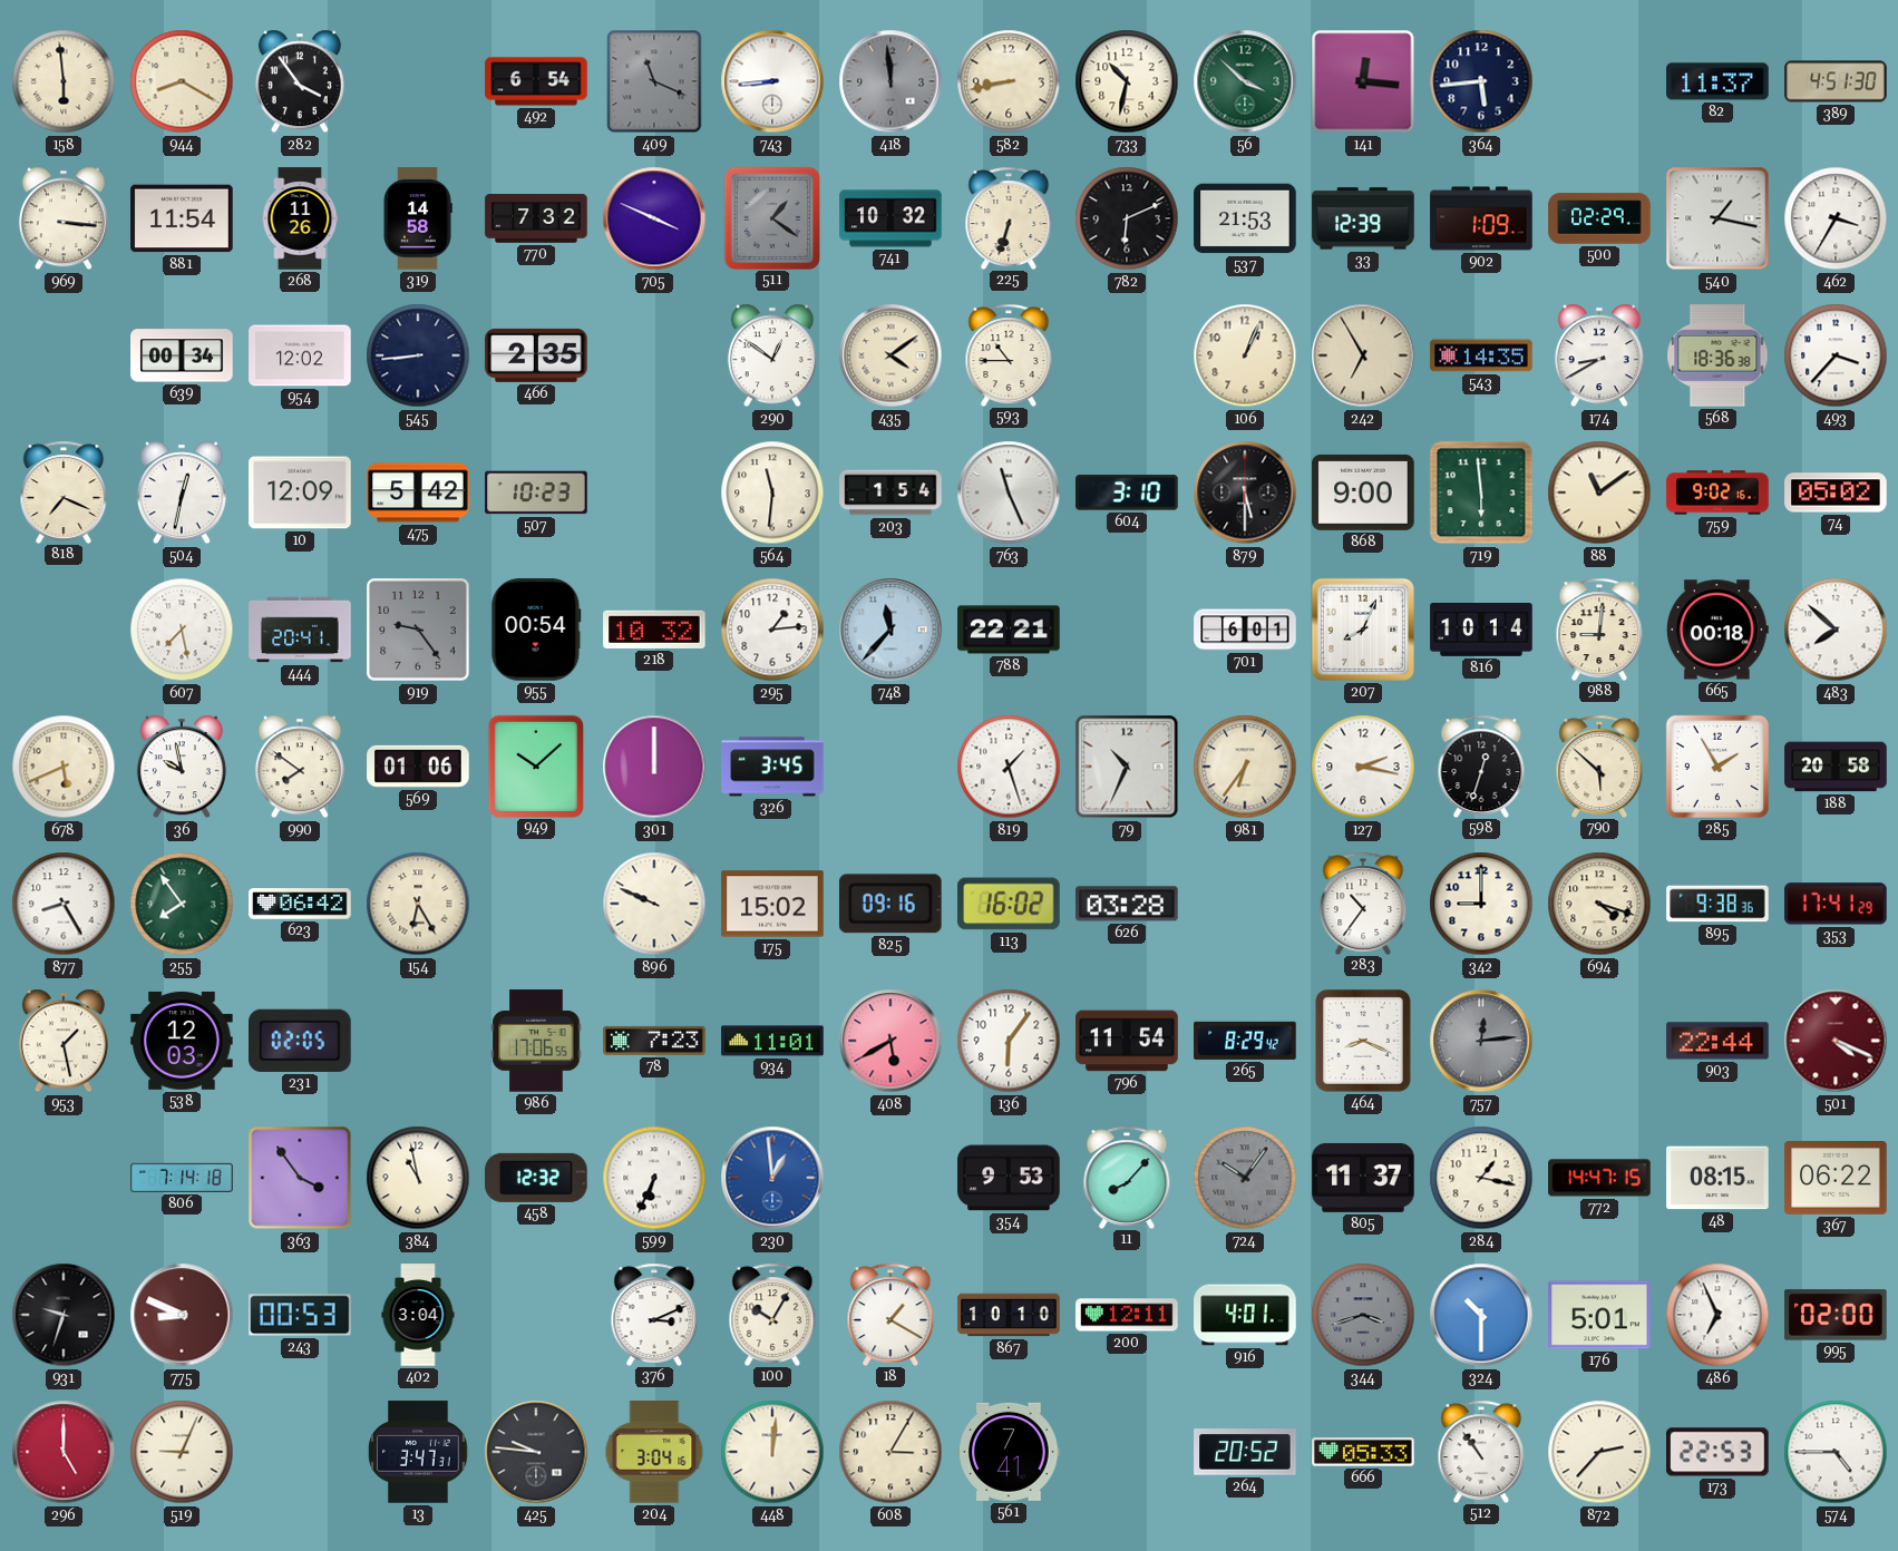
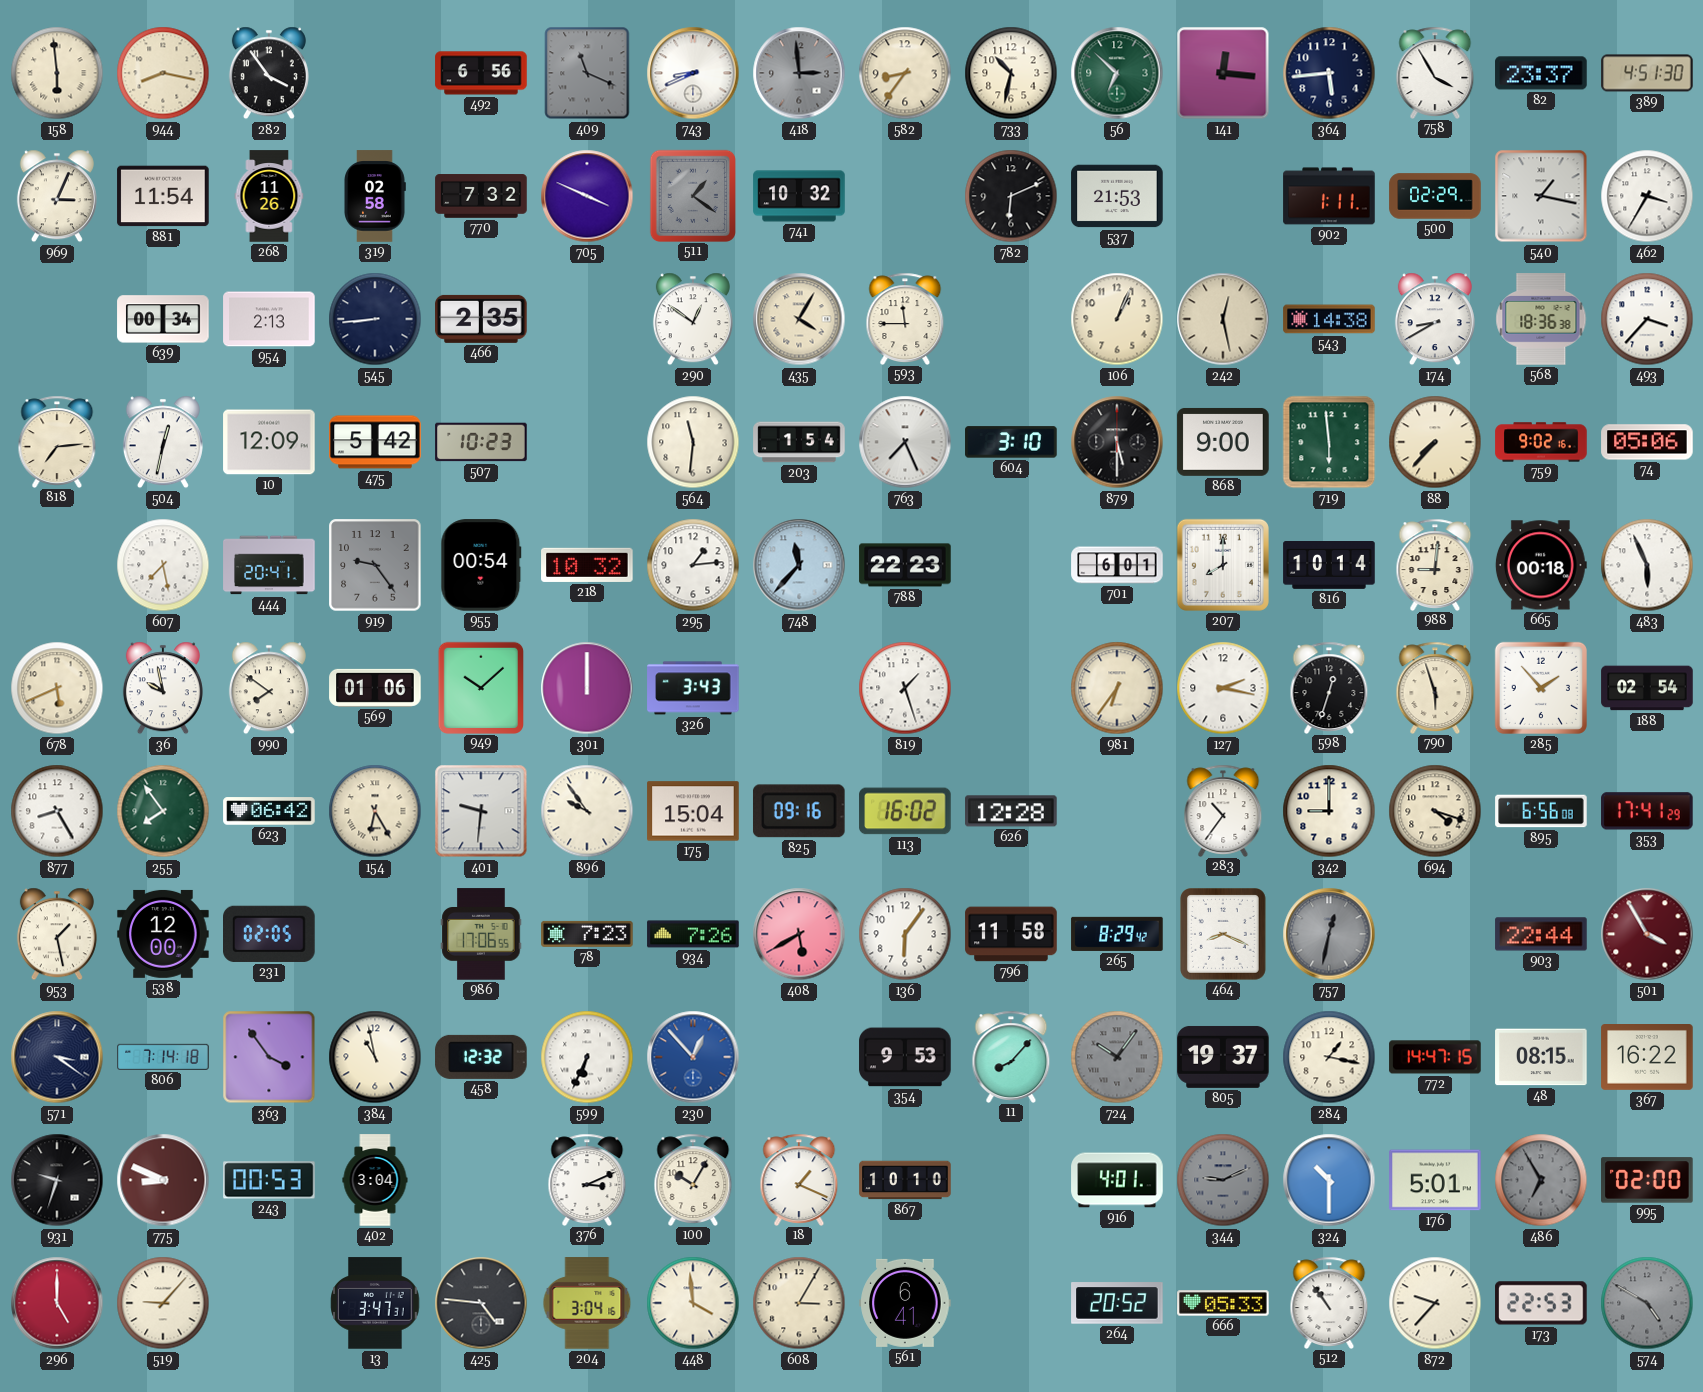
944: 8:20 -> 8:17
492: 6:54 -> 6:56
743: 8:44 -> 8:41
418: 11:59 -> 2:59
582: 8:43 -> 8:36
56: 3:52 -> 6:52
758: none -> 3:55
82: 11:37 -> 23:37
969: 3:16 -> 3:04
319: 14:58 -> 02:58
225: 6:33 -> none
33: 12:39 -> none
902: 1:09 -> 1:11
954: 12:02 -> 2:13
435: 4:09 -> 4:05
593: 10:45 -> 11:45
242: 6:55 -> 12:28
543: 14:35 -> 14:38
818: 7:19 -> 7:14
763: 11:26 -> 7:26
88: 11:09 -> 7:37
74: 05:02 -> 05:06
788: 22:21 -> 22:23
207: 8:04 -> 8:00
483: 7:52 -> 5:56
326: 3:45 -> 3:43
79: 10:34 -> none
790: 5:52 -> 5:57
285: 1:55 -> 1:53
188: 20:58 -> 02:54
401: none -> 9:31
896: 9:49 -> 9:54
175: 15:02 -> 15:04
626: 03:28 -> 12:28
895: 9:38 -> 6:56
538: 12:03 -> 12:00
934: 11:01 -> 7:26
796: 11:54 -> 11:58
757: 12:14 -> 12:32
501: 4:19 -> 3:55
571: none -> 3:21
230: 12:59 -> 12:53
805: 11:37 -> 19:37
367: 06:22 -> 16:22
18: 1:20 -> 1:19
200: 12:11 -> none
344: 3:42 -> 9:11
486: 6:56 -> 6:55
486 dial: white -> grey
519: 9:04 -> 9:07
425: 9:46 -> 4:46
448: 12:01 -> 3:59
561: 7:41 -> 6:41
872: 2:37 -> 9:37
574: 4:45 -> 4:50
574 dial: white -> grey
